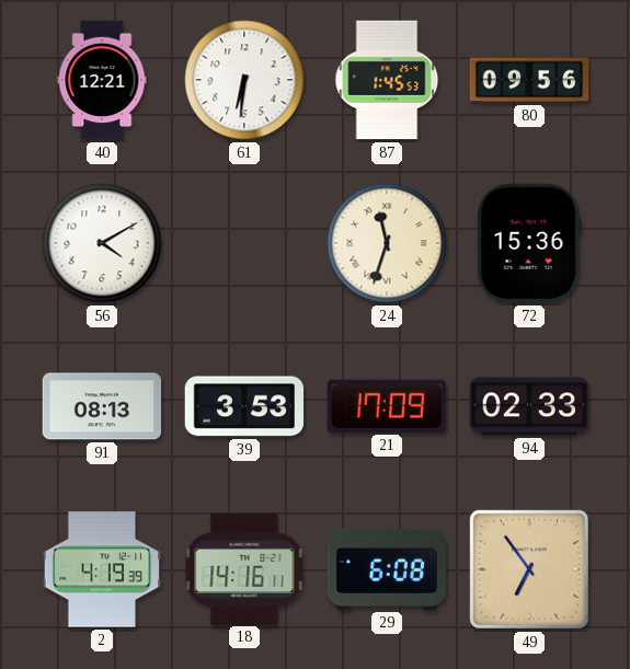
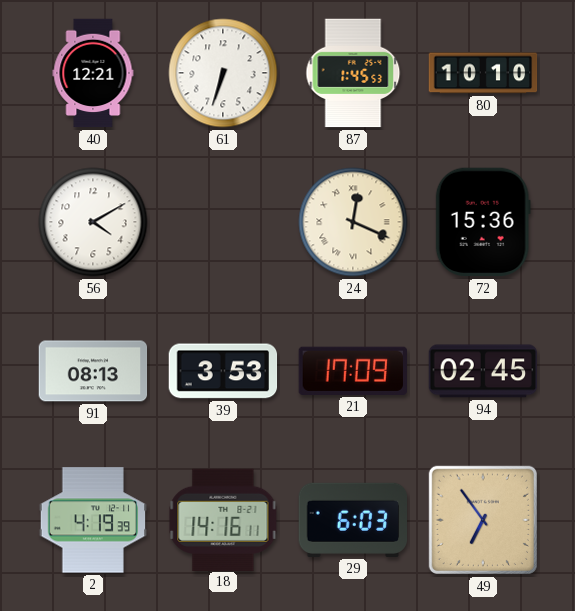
61: 6:31 -> 6:33
80: 09:56 -> 10:10
24: 11:33 -> 12:19
94: 02:33 -> 02:45
29: 6:08 -> 6:03
